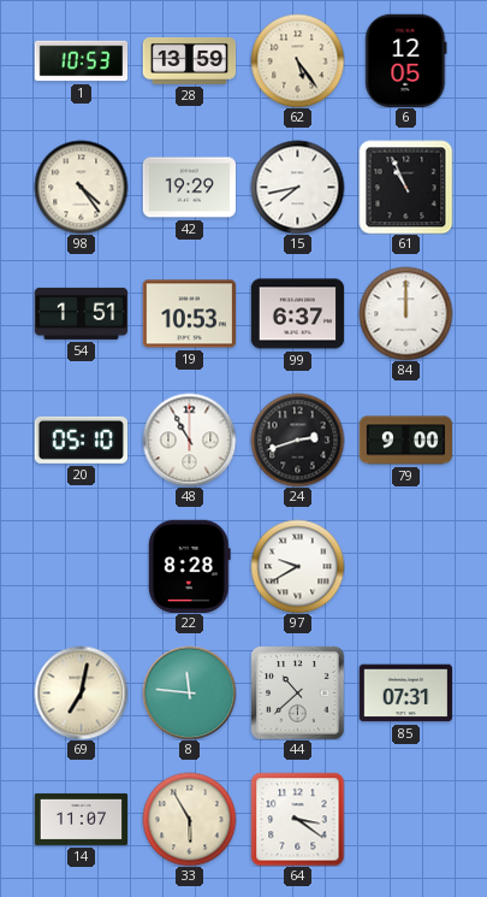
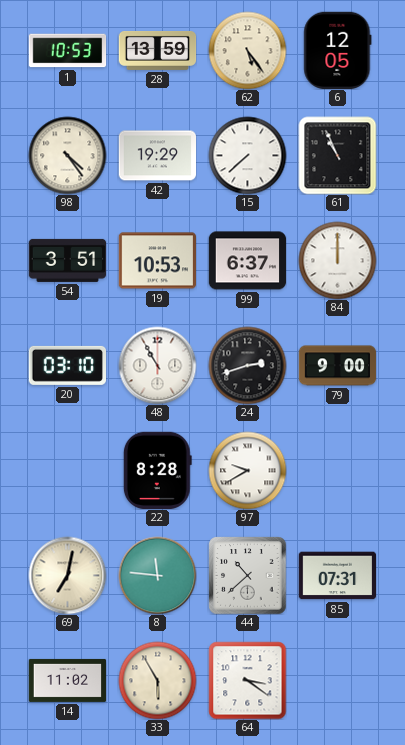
15: 7:43 -> 7:38
54: 1:51 -> 3:51
20: 05:10 -> 03:10
14: 11:07 -> 11:02
